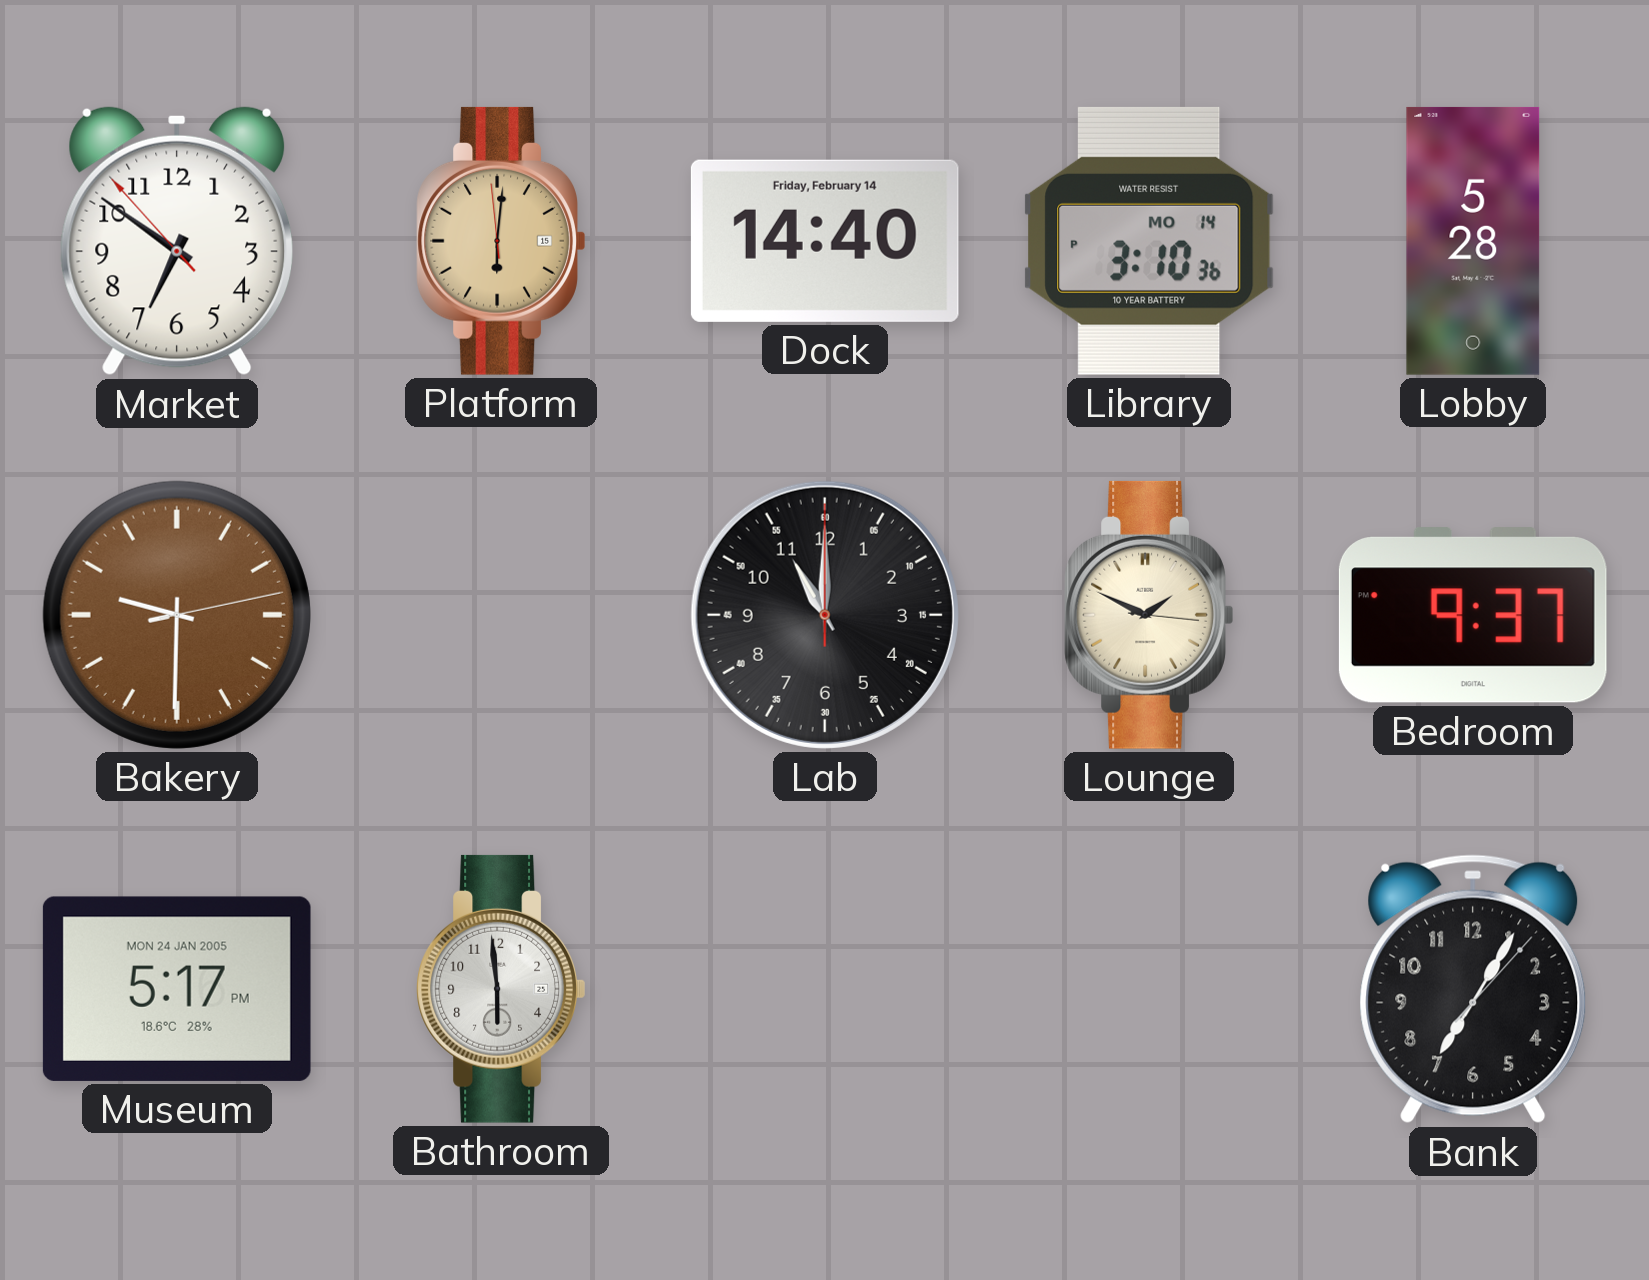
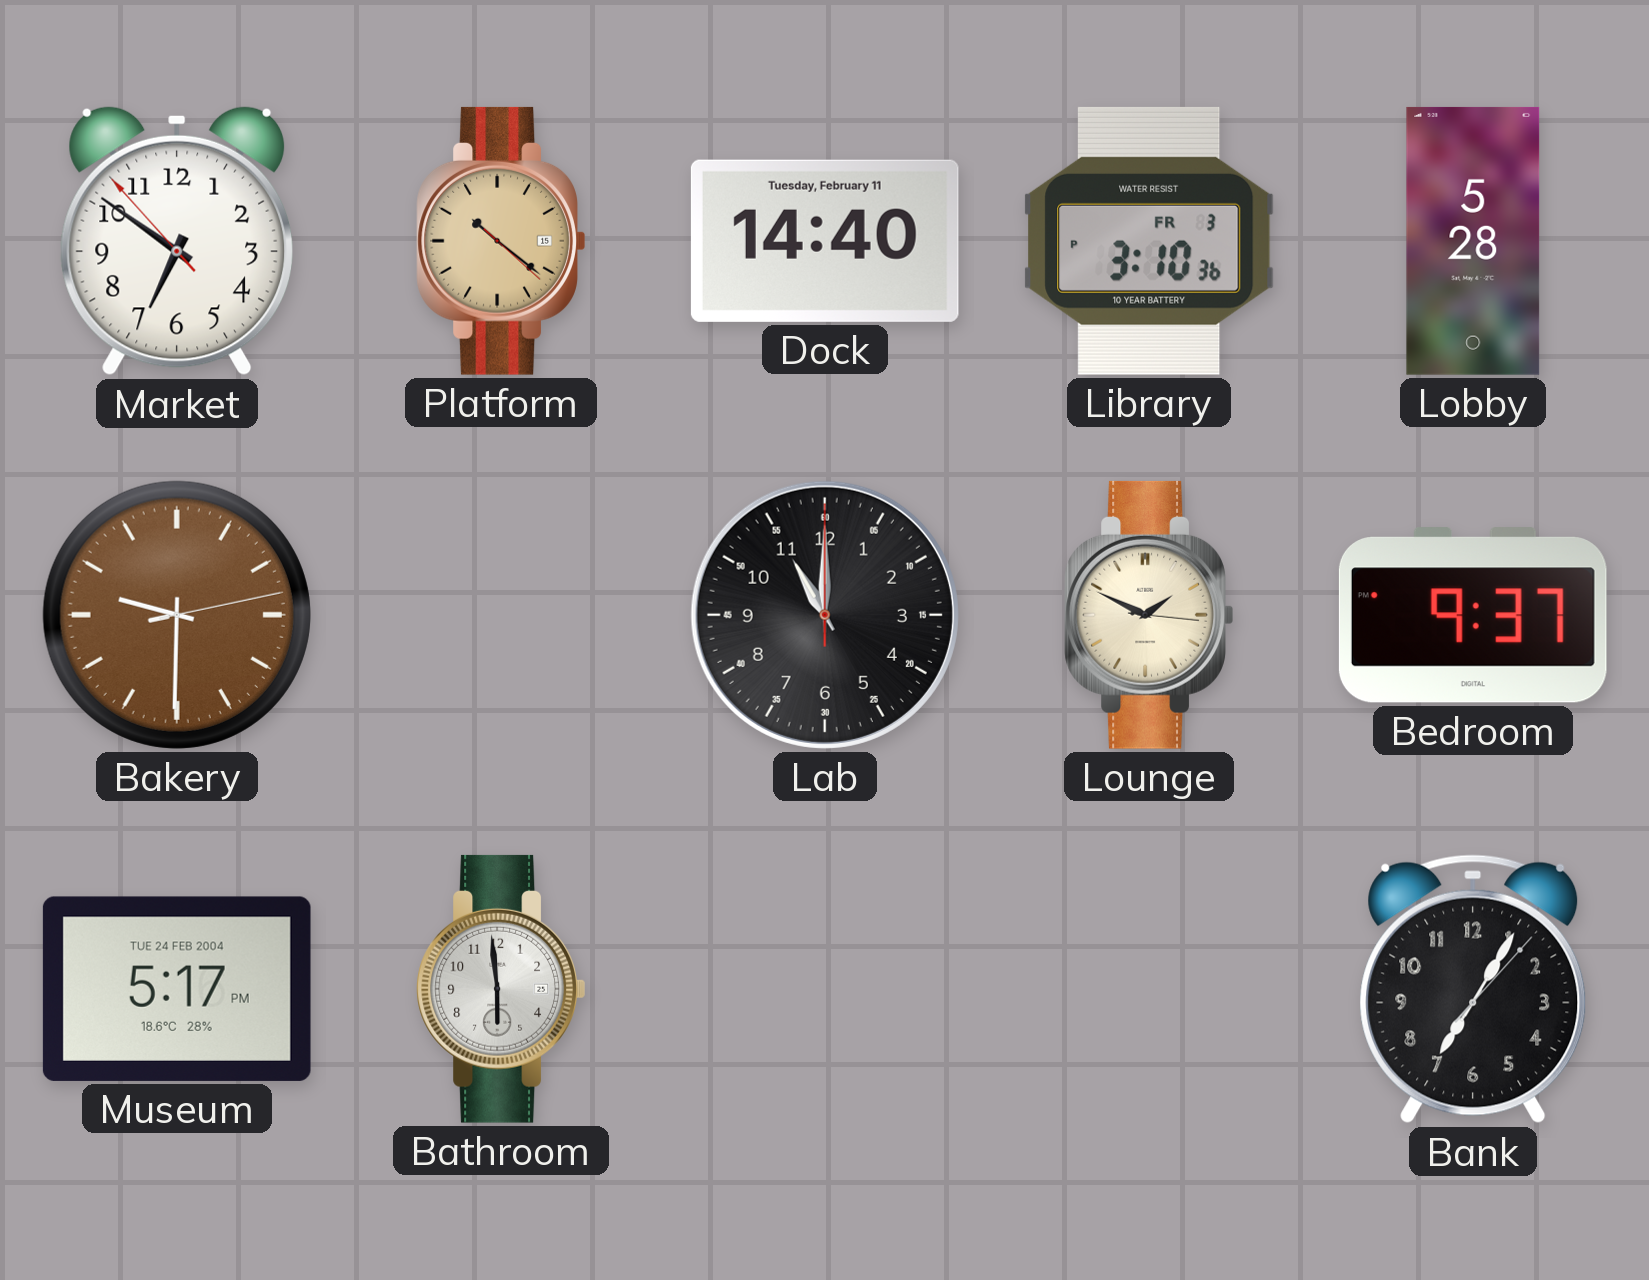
Platform: 6:00 -> 10:21
Dock date: Friday, February 14 -> Tuesday, February 11
Library date: MO 14 -> FR 3
Museum date: MON 24 JAN 2005 -> TUE 24 FEB 2004
